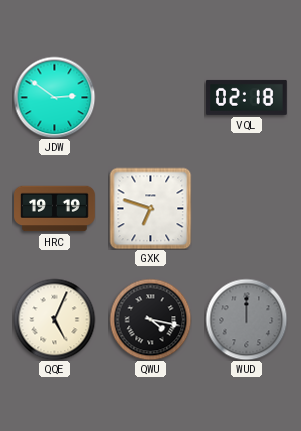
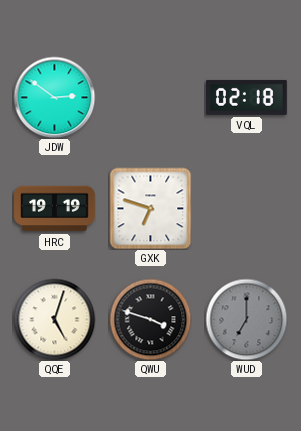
QQE: 5:04 -> 5:03
QWU: 4:17 -> 3:48
WUD: 12:00 -> 7:00
